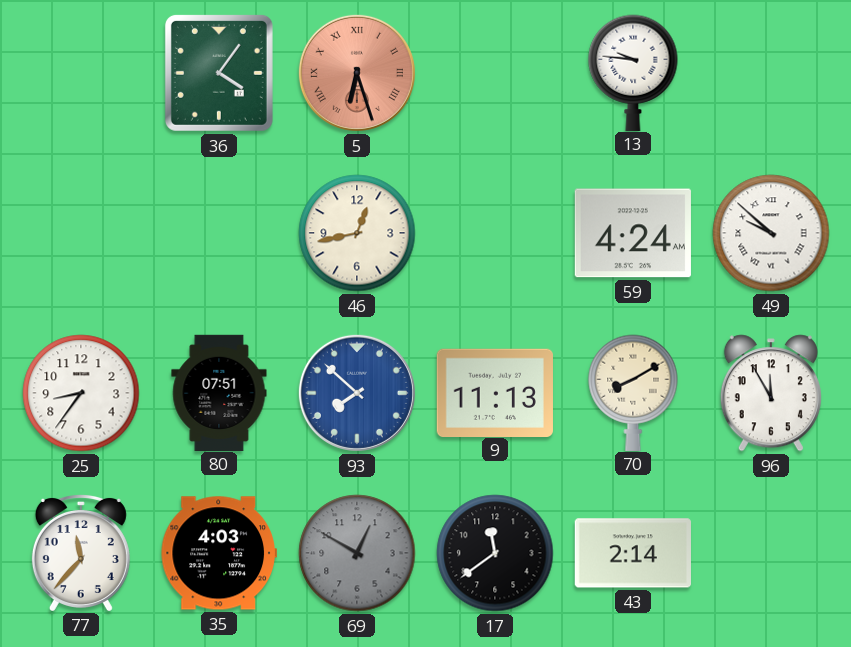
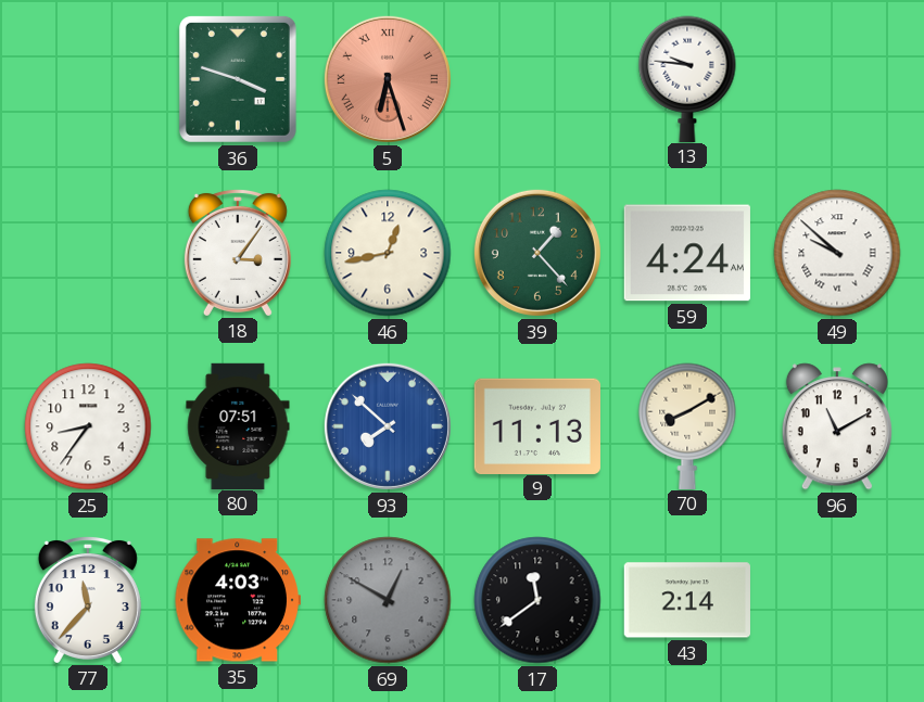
36: 4:06 -> 3:48
18: none -> 3:06
39: none -> 1:23
96: 11:55 -> 11:10
